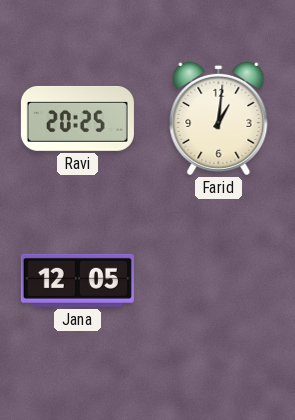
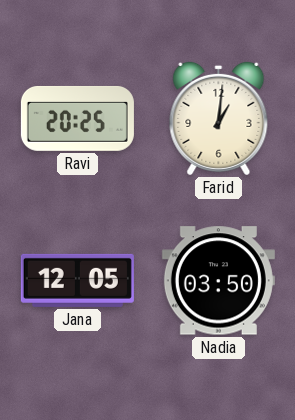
Nadia: none -> 03:50
